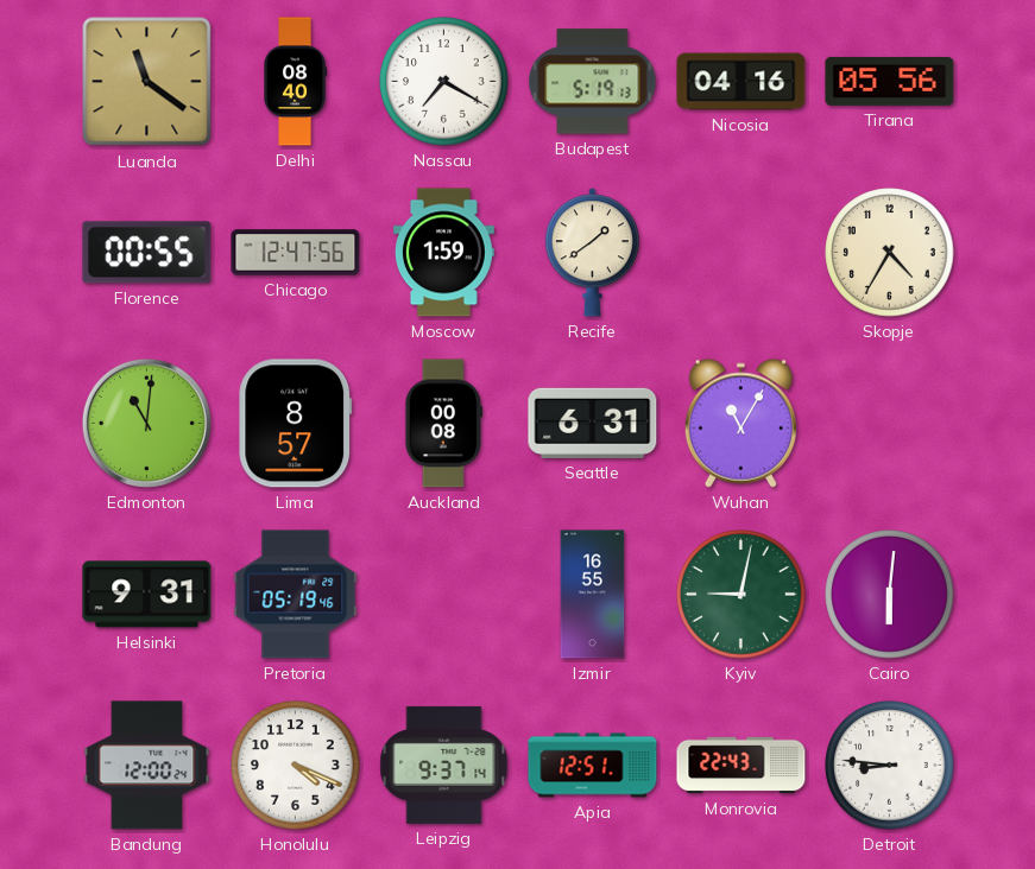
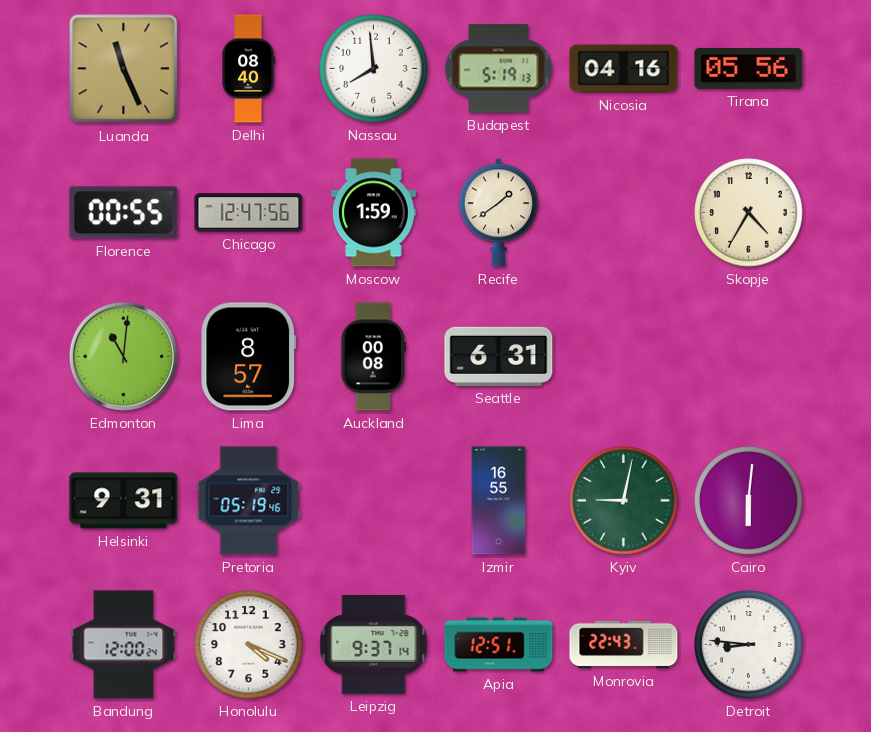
Luanda: 11:21 -> 11:26
Nassau: 7:20 -> 7:59
Wuhan: 11:05 -> none
